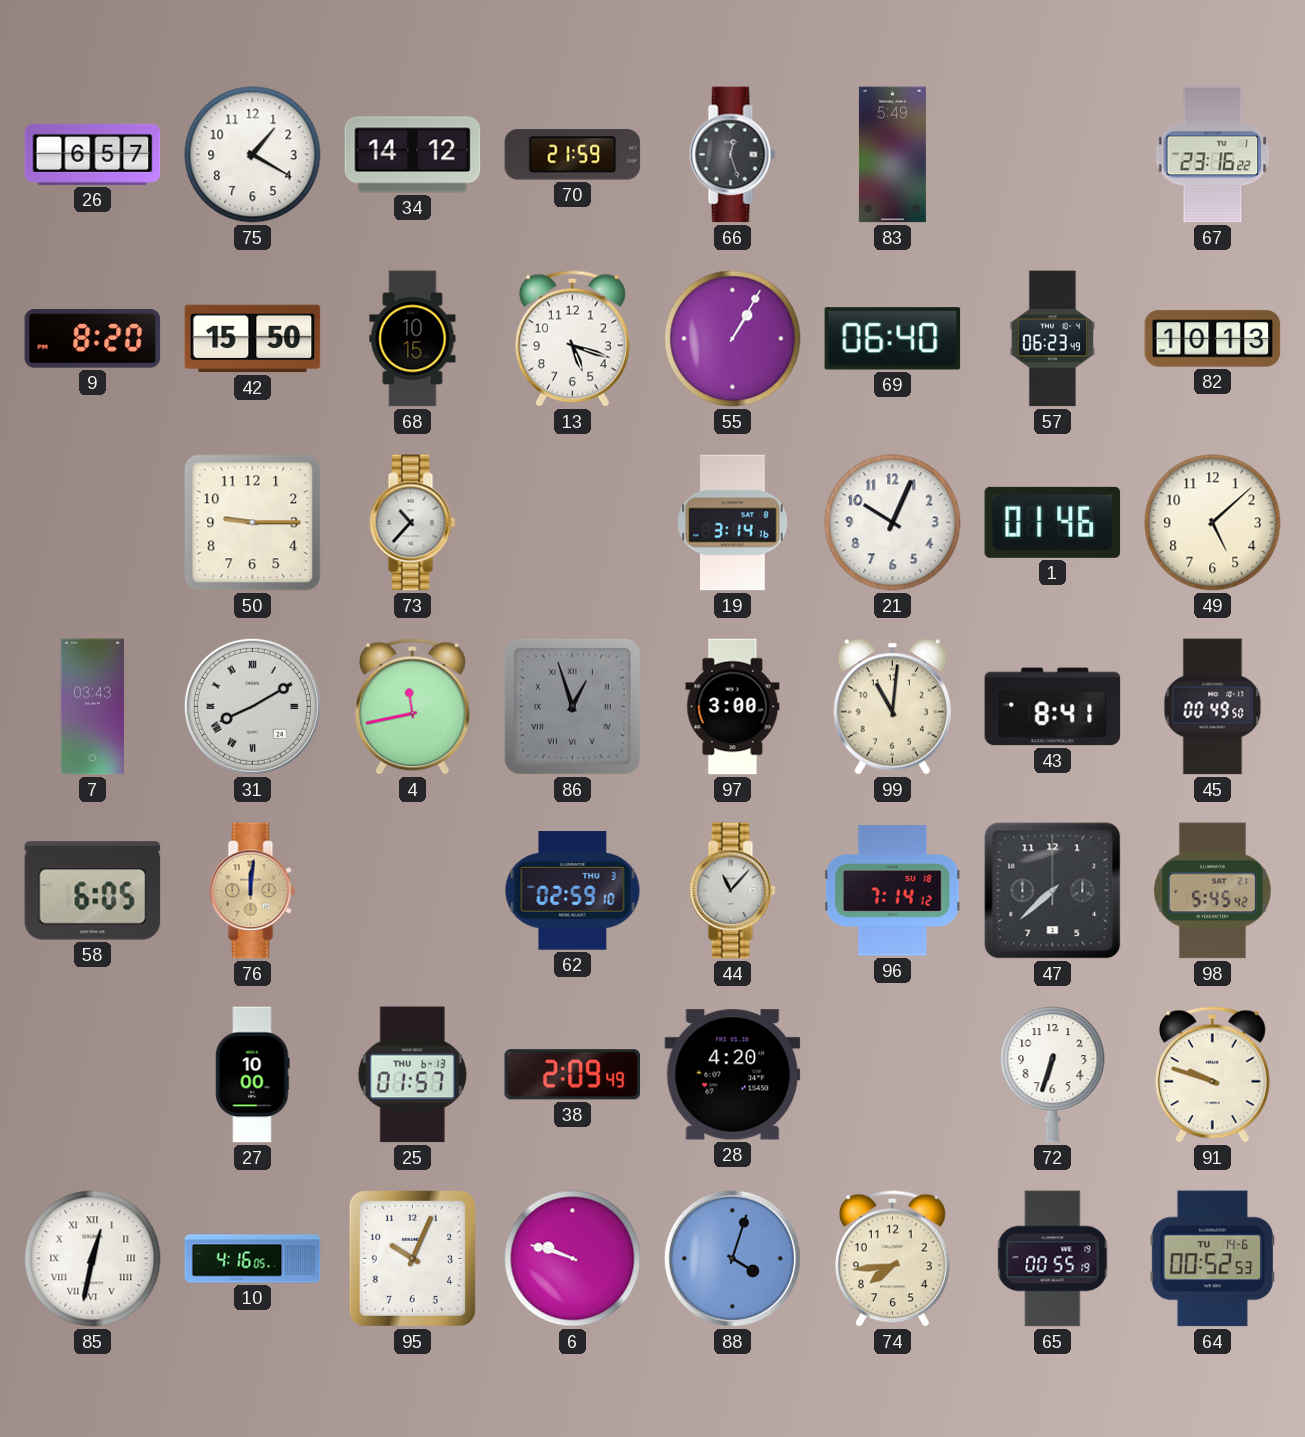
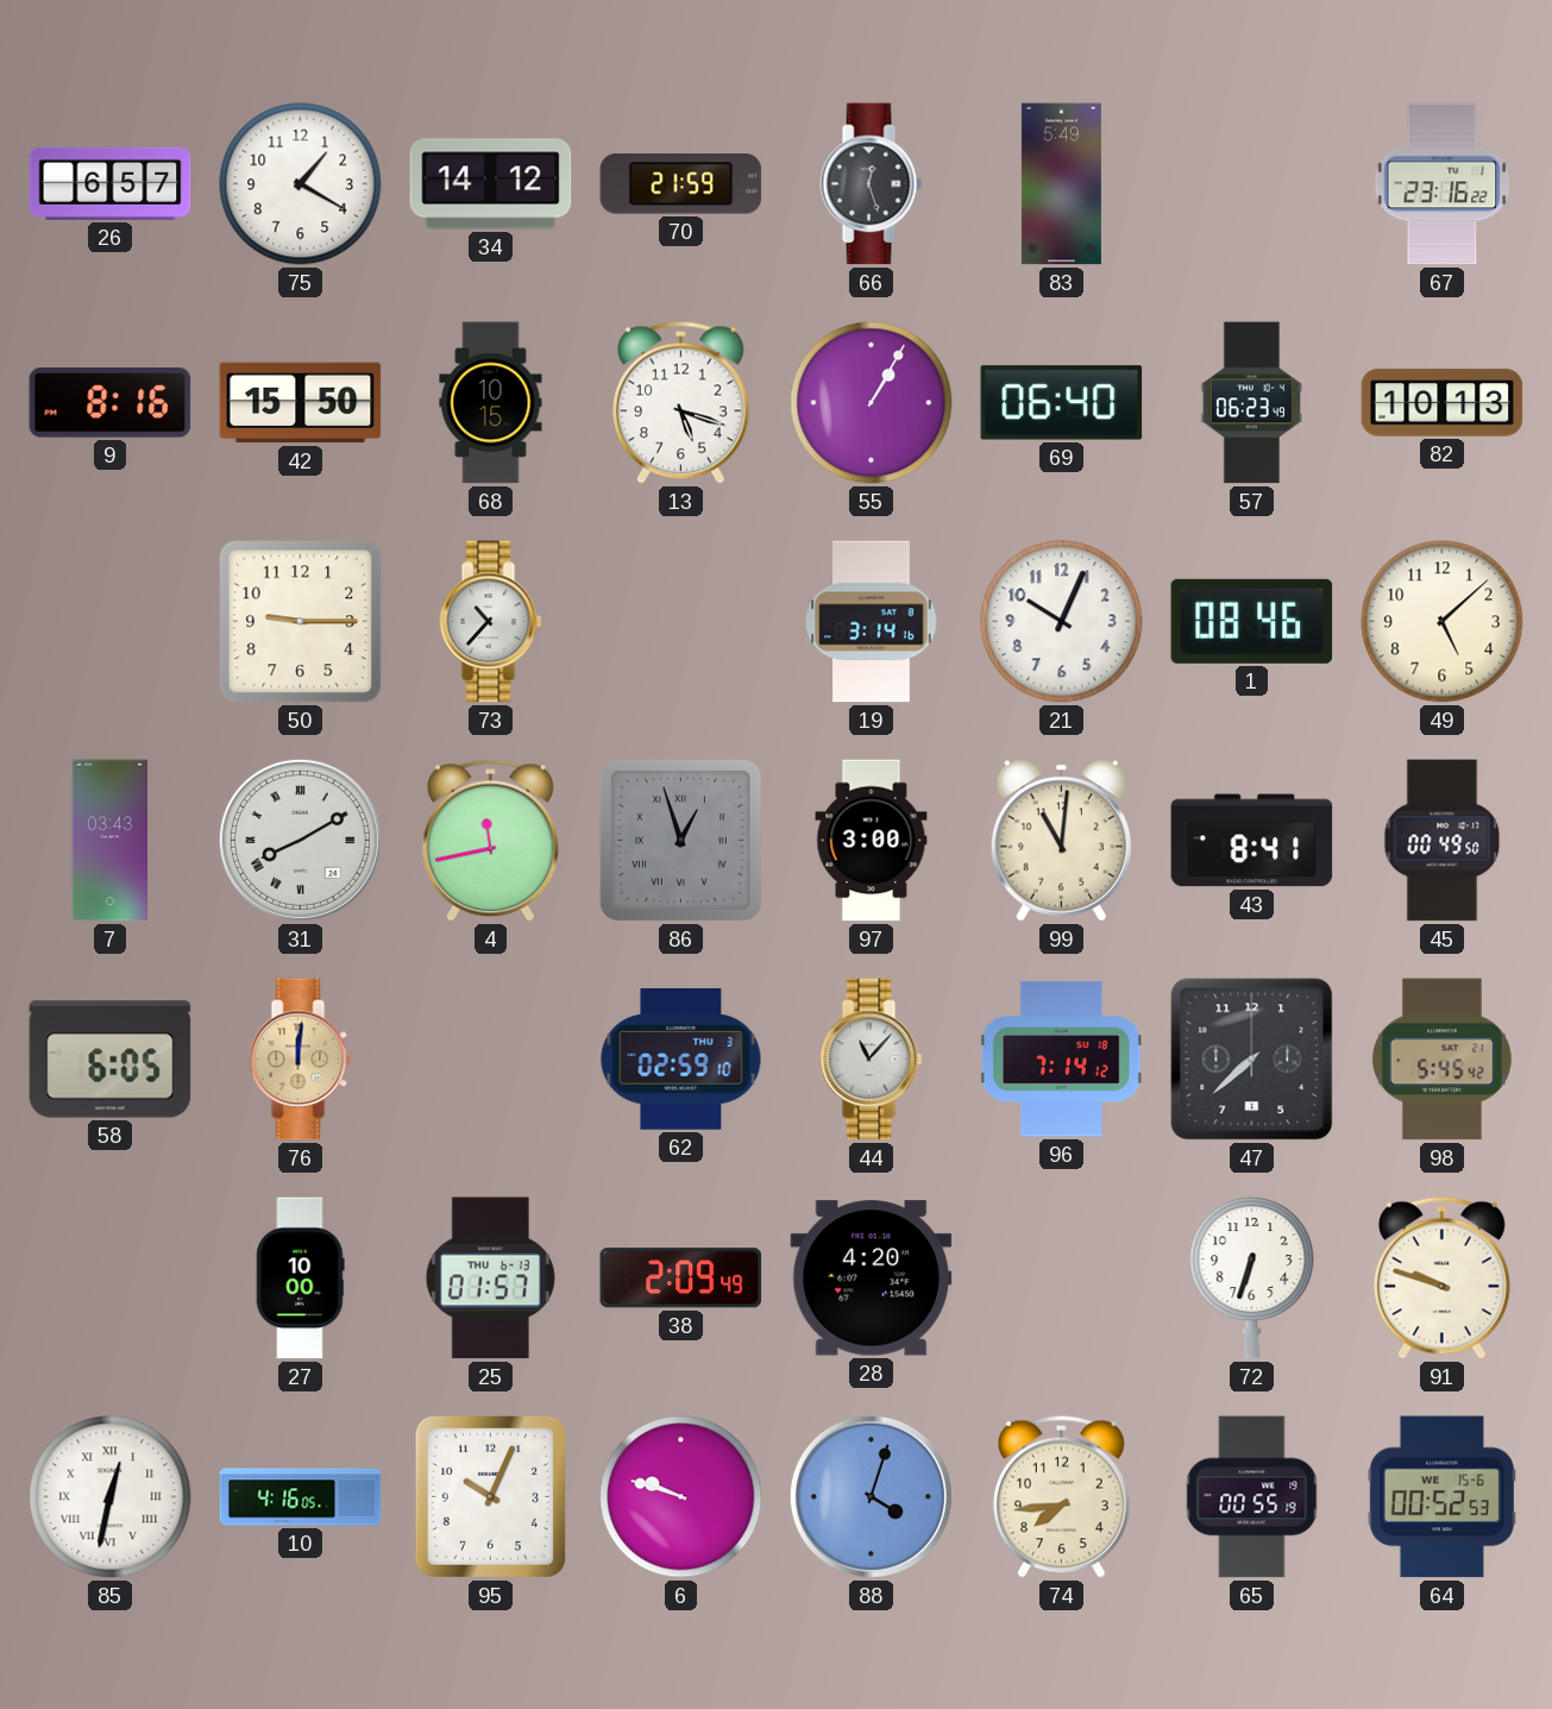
9: 8:20 -> 8:16
1: 01:46 -> 08:46
64 date: TU 14-6 -> WE 15-6
